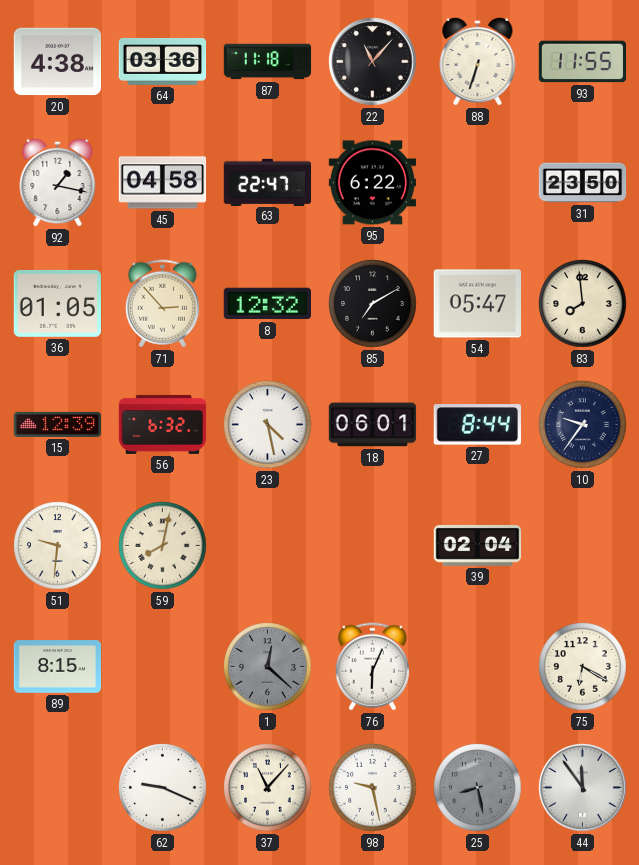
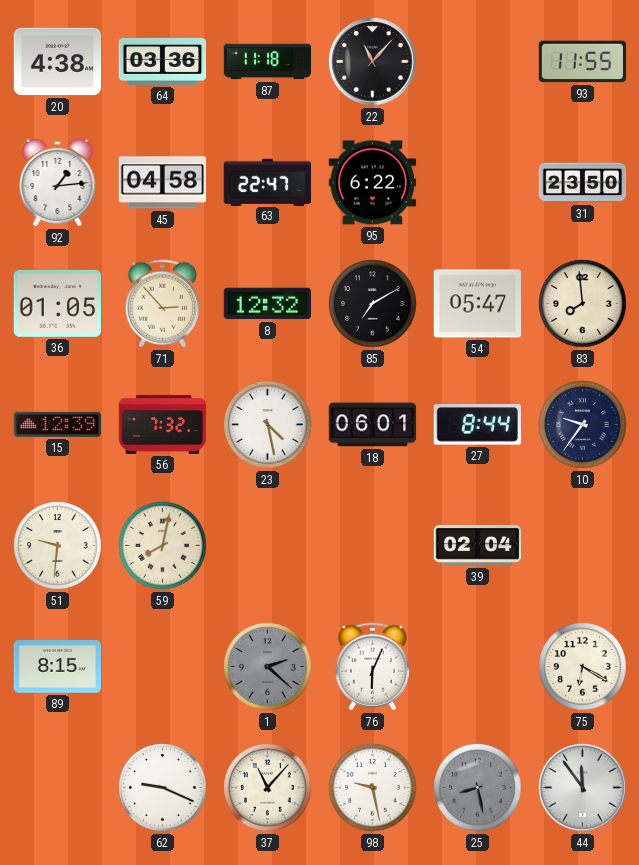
88: 6:33 -> none
92: 1:17 -> 1:14
56: 6:32 -> 7:32
1: 12:22 -> 2:22
